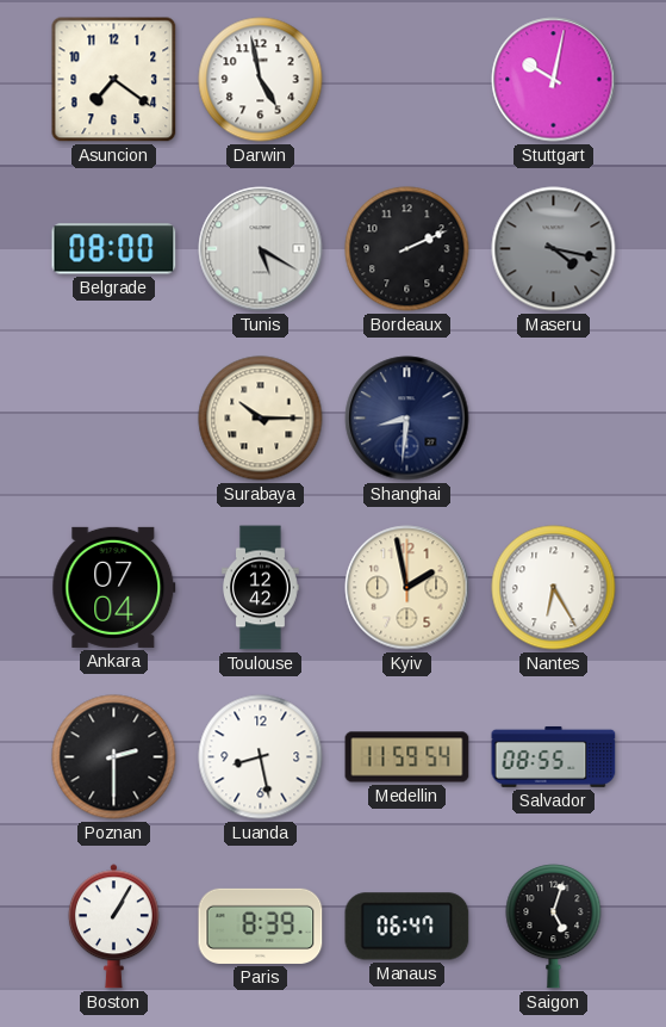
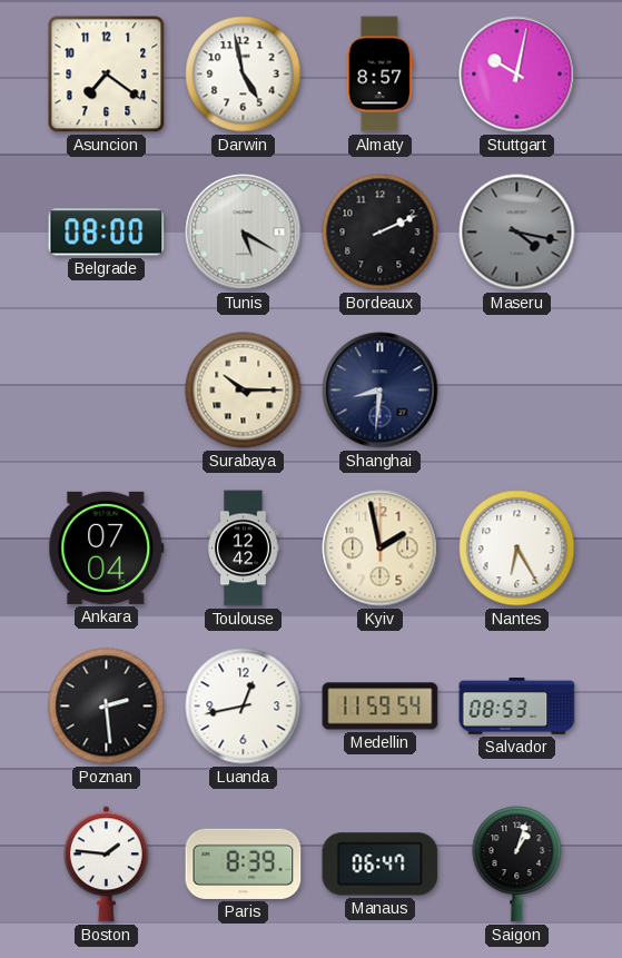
Almaty: none -> 8:57
Poznan: 2:30 -> 2:29
Luanda: 8:28 -> 12:43
Salvador: 08:55 -> 08:53
Boston: 1:05 -> 1:46
Saigon: 5:03 -> 1:03
